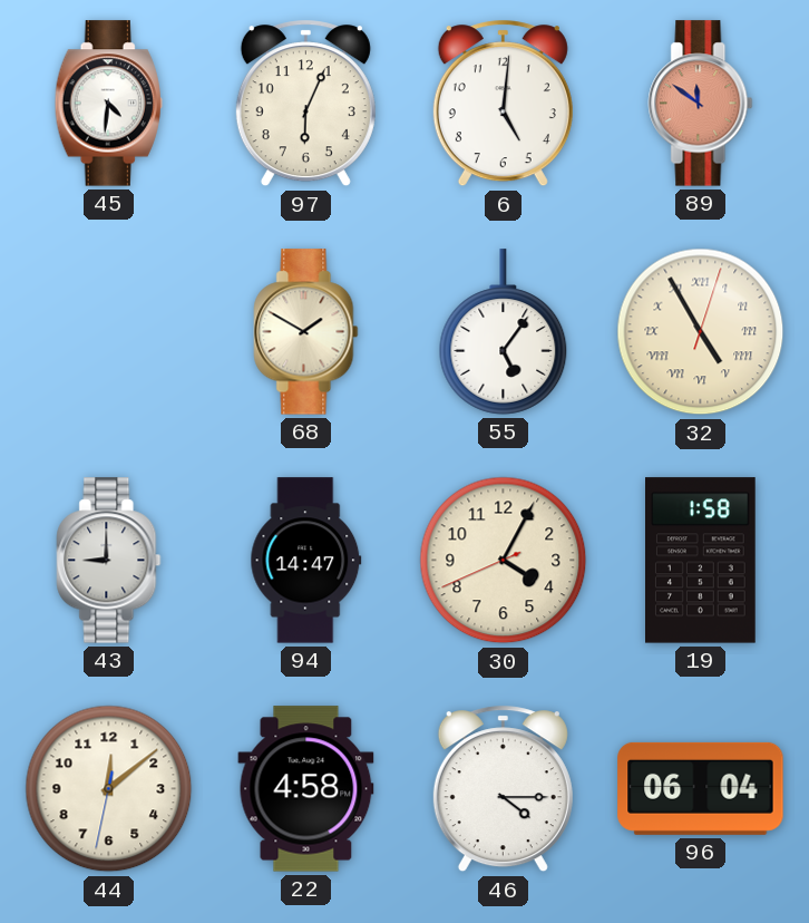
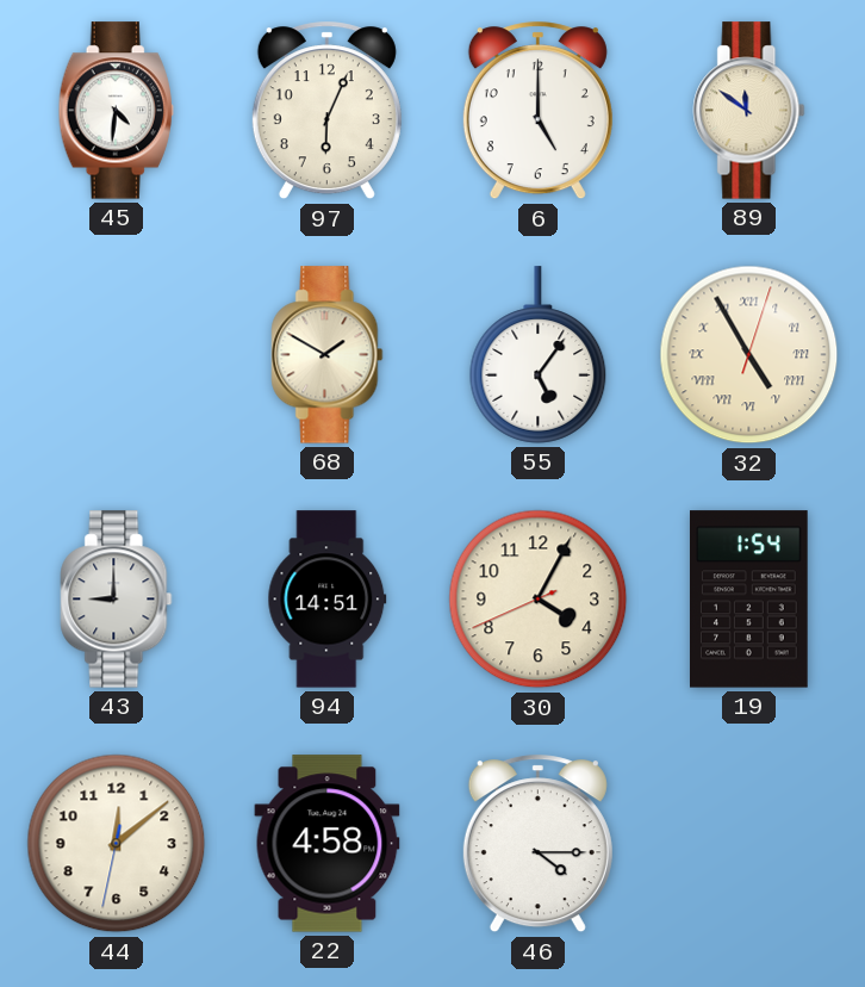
6: 5:01 -> 5:00
89 dial: salmon -> cream
94: 14:47 -> 14:51
19: 1:58 -> 1:54
96: 06:04 -> none
